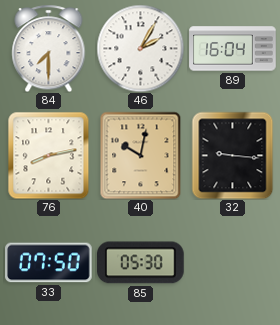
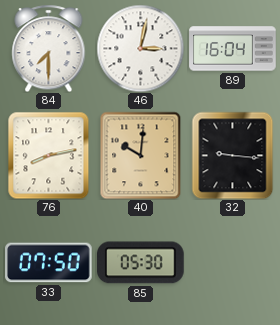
46: 2:05 -> 3:02
40: 10:02 -> 10:01
